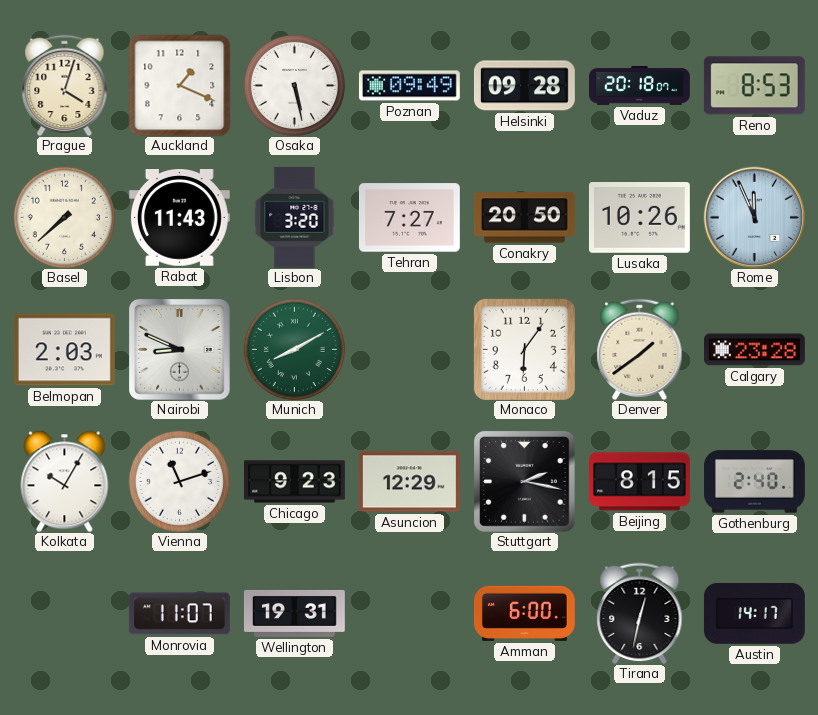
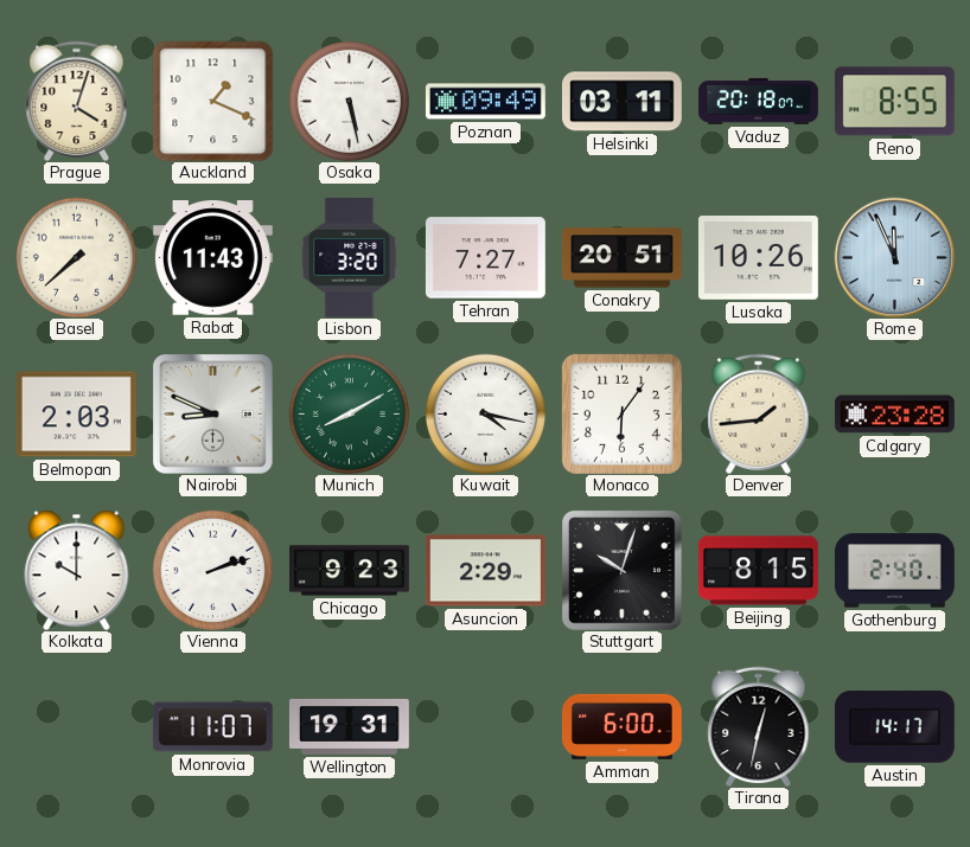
Helsinki: 09:28 -> 03:11
Reno: 8:53 -> 8:55
Conakry: 20:50 -> 20:51
Kuwait: none -> 4:17
Denver: 1:39 -> 1:44
Kolkata: 10:05 -> 10:00
Vienna: 11:12 -> 2:12
Asuncion: 12:29 -> 2:29
Stuttgart: 2:17 -> 10:03
